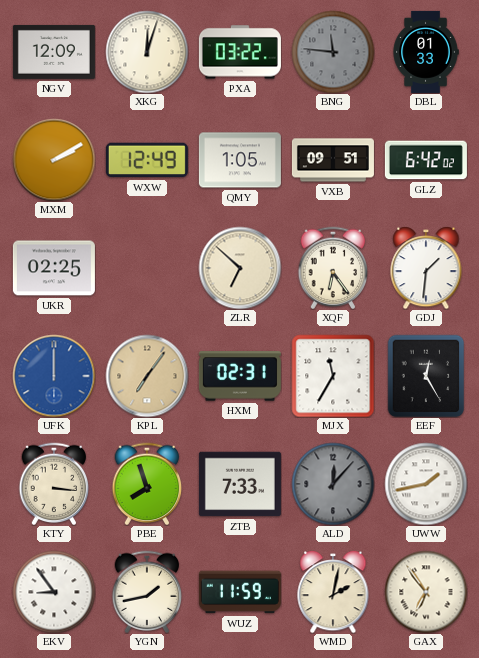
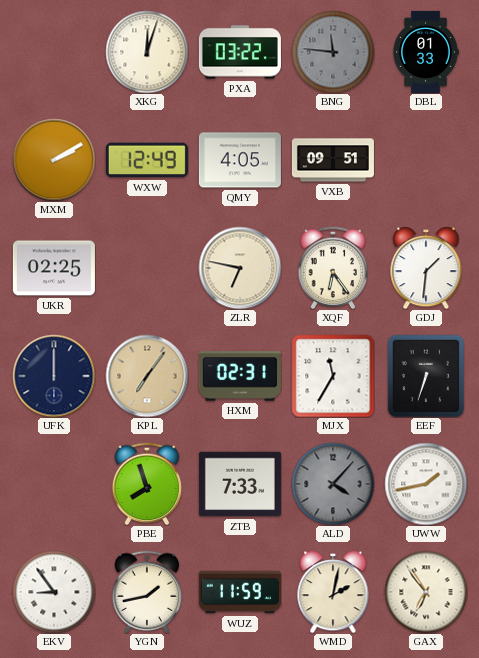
NGV: 12:09 -> none
QMY: 1:05 -> 4:05
GLZ: 6:42 -> none
ZLR: 6:52 -> 6:47
UFK dial: blue -> navy
EEF: 12:25 -> 6:33
KTY: 3:16 -> none
ALD: 12:07 -> 4:07
